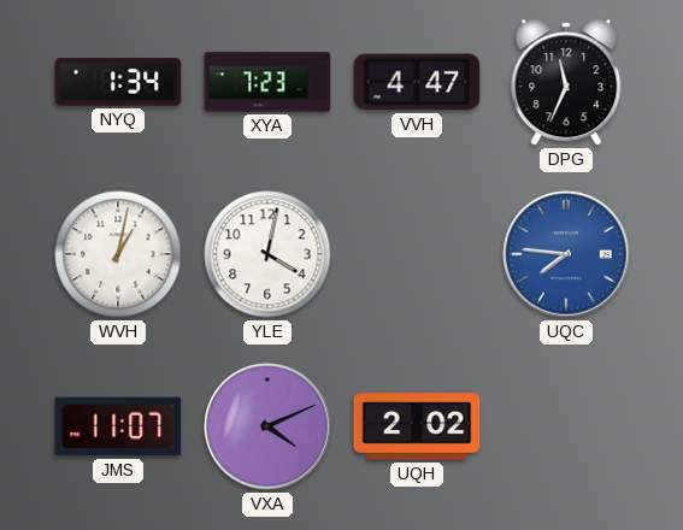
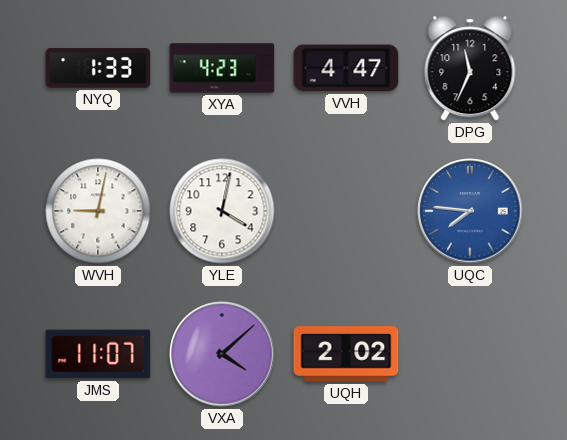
NYQ: 1:34 -> 1:33
XYA: 7:23 -> 4:23
WVH: 1:02 -> 9:02
VXA: 4:11 -> 4:08
